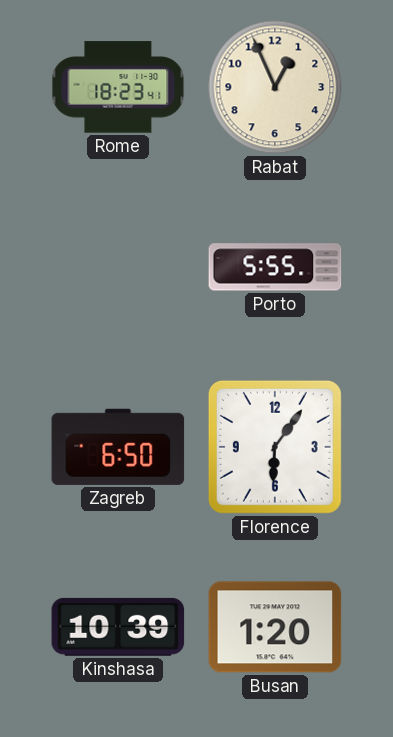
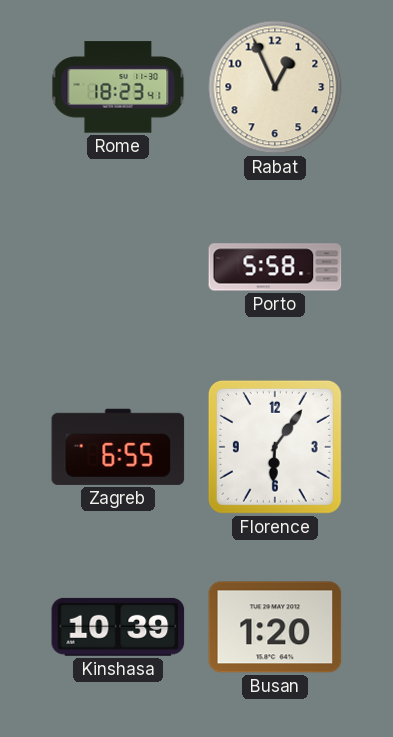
Porto: 5:55 -> 5:58
Zagreb: 6:50 -> 6:55
